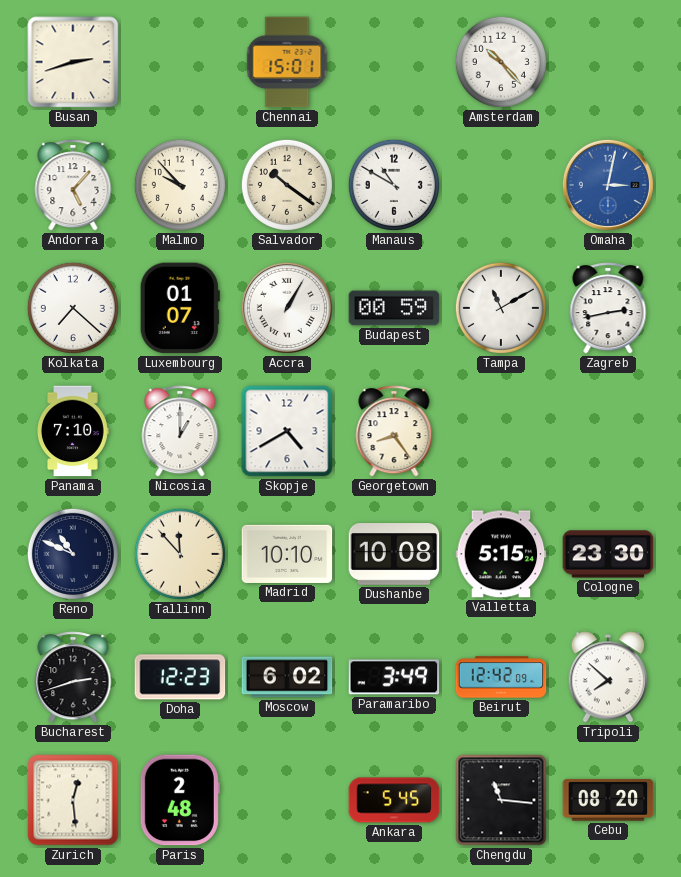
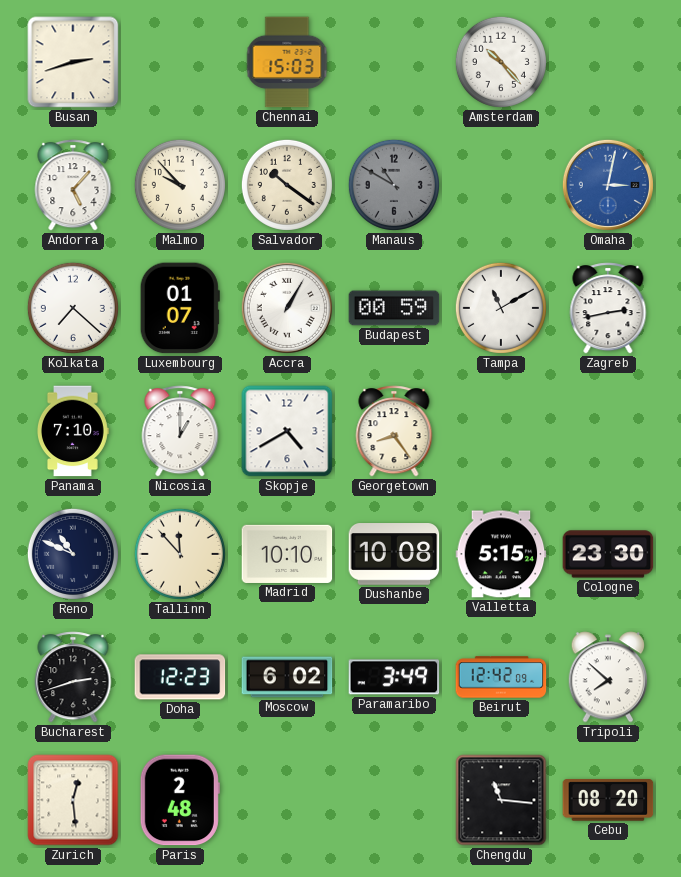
Chennai: 15:01 -> 15:03
Manaus dial: white -> grey
Ankara: 5:45 -> none
